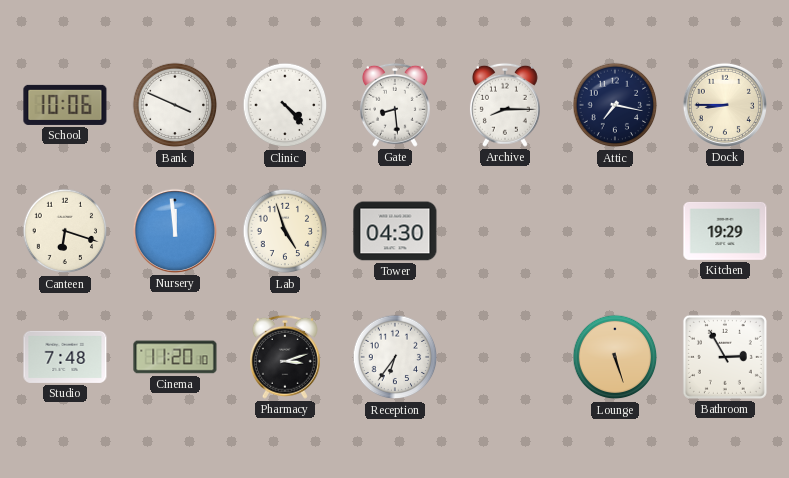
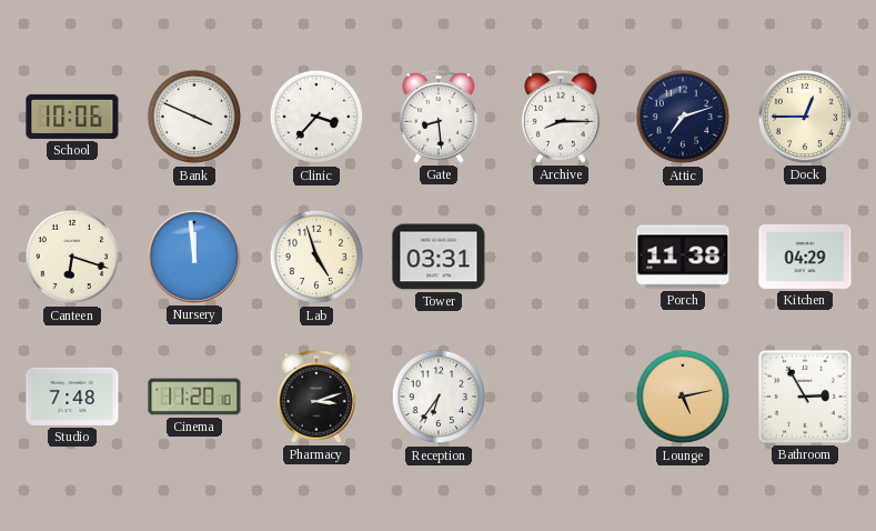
Clinic: 4:23 -> 3:37
Attic: 7:17 -> 7:12
Dock: 8:45 -> 12:45
Tower: 04:30 -> 03:31
Porch: none -> 11:38
Kitchen: 19:29 -> 04:29
Lounge: 5:27 -> 5:13
